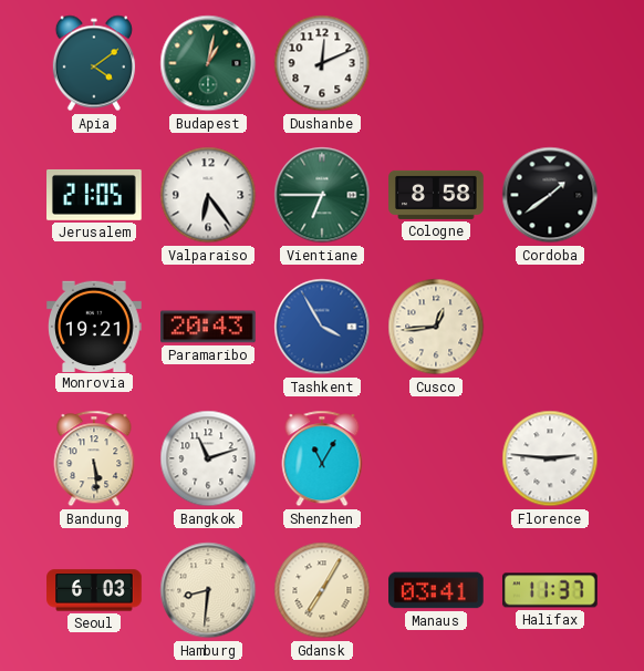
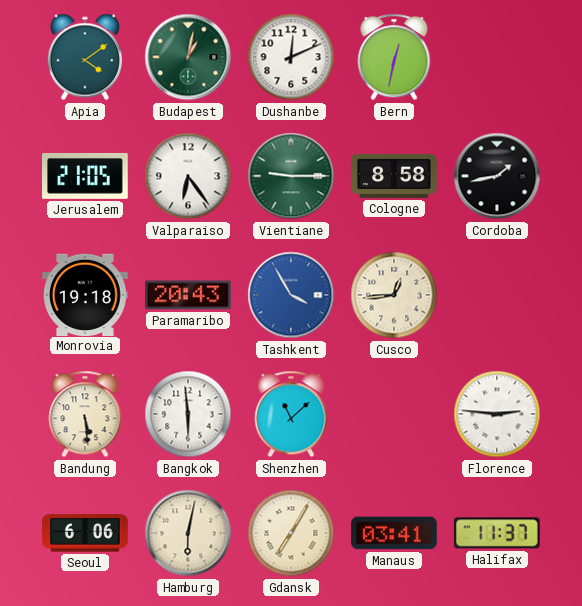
Bern: none -> 12:32
Vientiane: 6:45 -> 9:15
Cordoba: 1:39 -> 1:43
Monrovia: 19:21 -> 19:18
Bangkok: 11:12 -> 5:59
Shenzhen: 11:05 -> 11:08
Seoul: 6:03 -> 6:06
Hamburg: 8:31 -> 6:02
